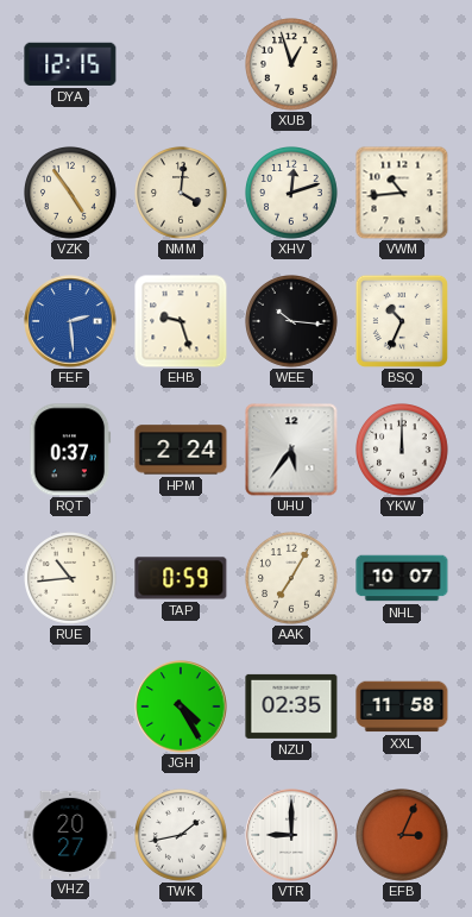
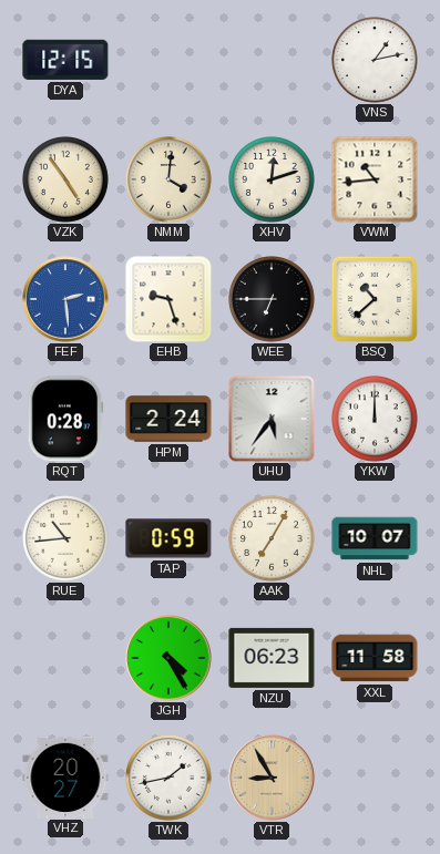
XUB: 12:57 -> none
VNS: none -> 1:13
WEE: 10:16 -> 6:45
BSQ: 10:34 -> 10:38
RQT: 0:37 -> 0:28
NZU: 02:35 -> 06:23
VTR: 9:00 -> 8:55
VTR dial: white -> champagne
EFB: 3:04 -> none
